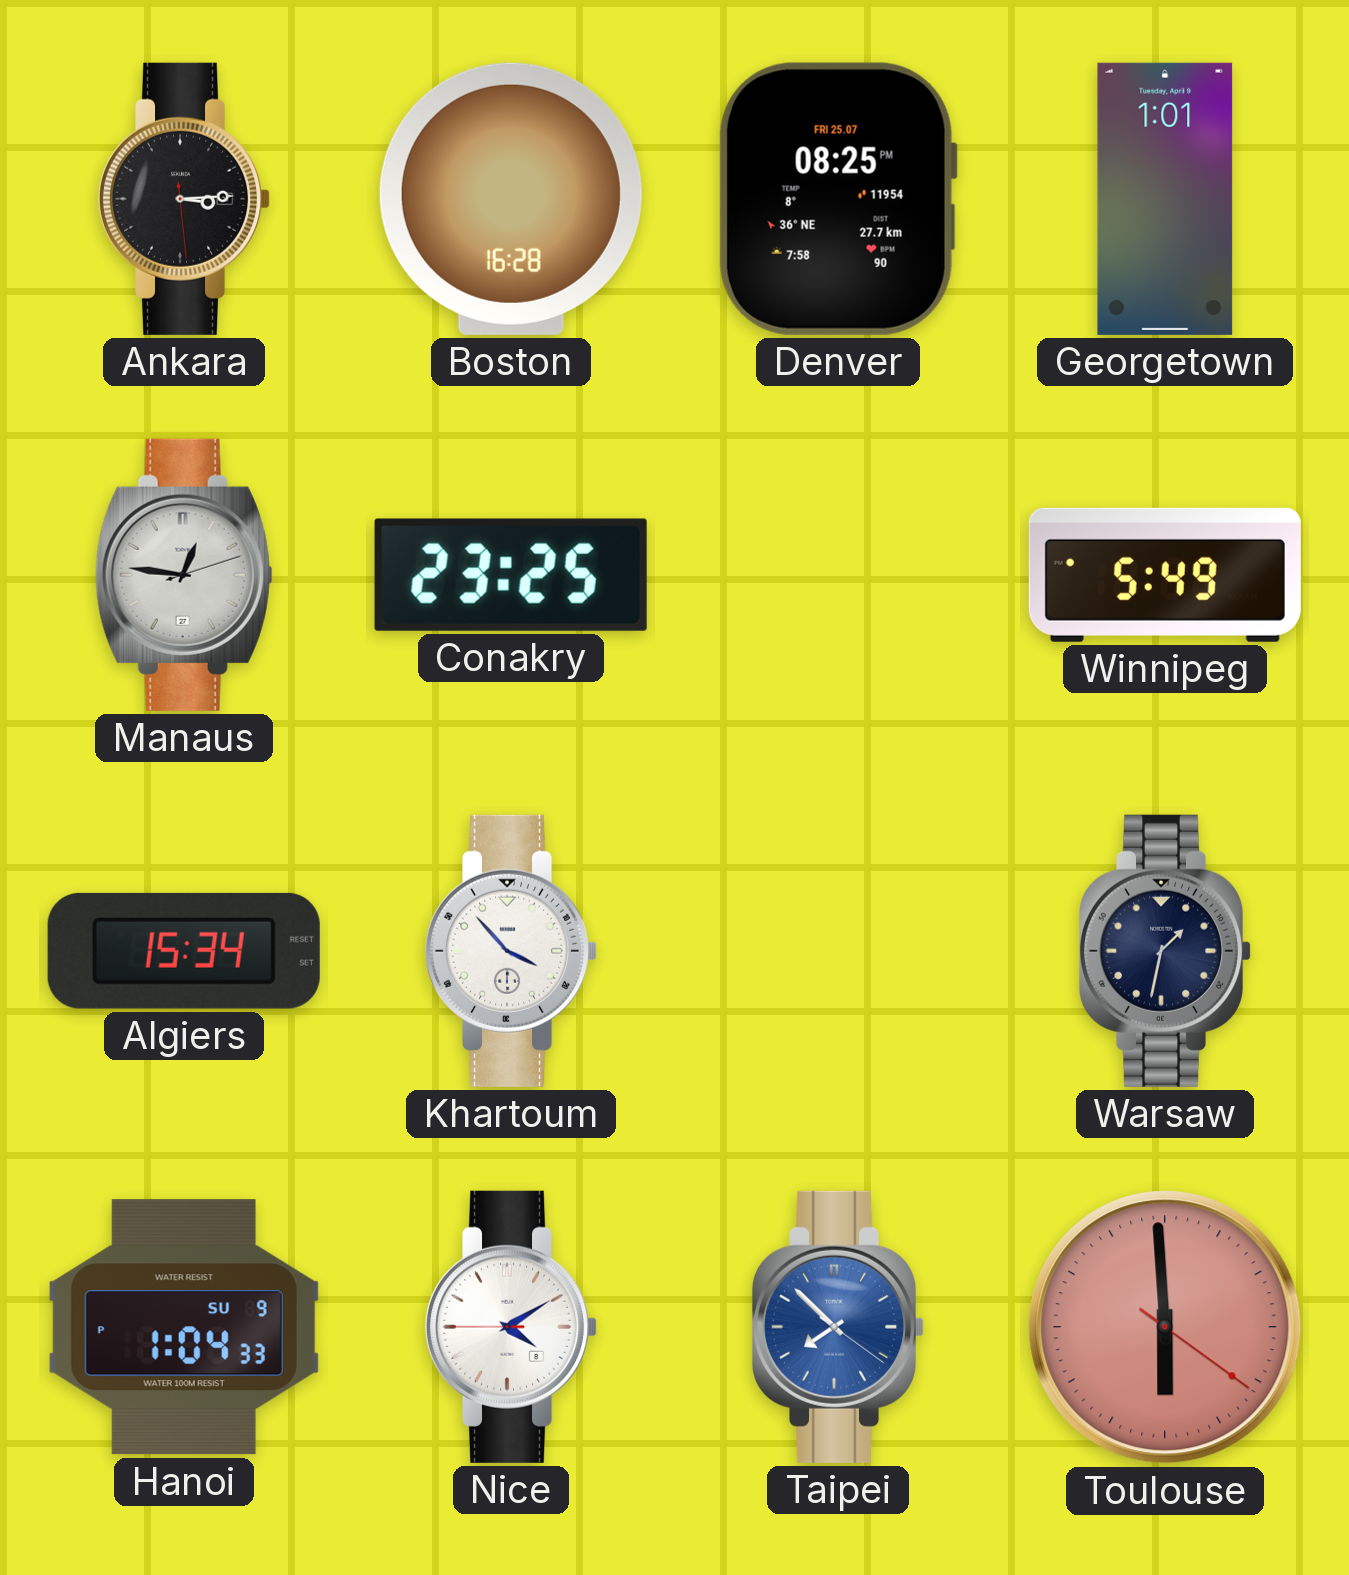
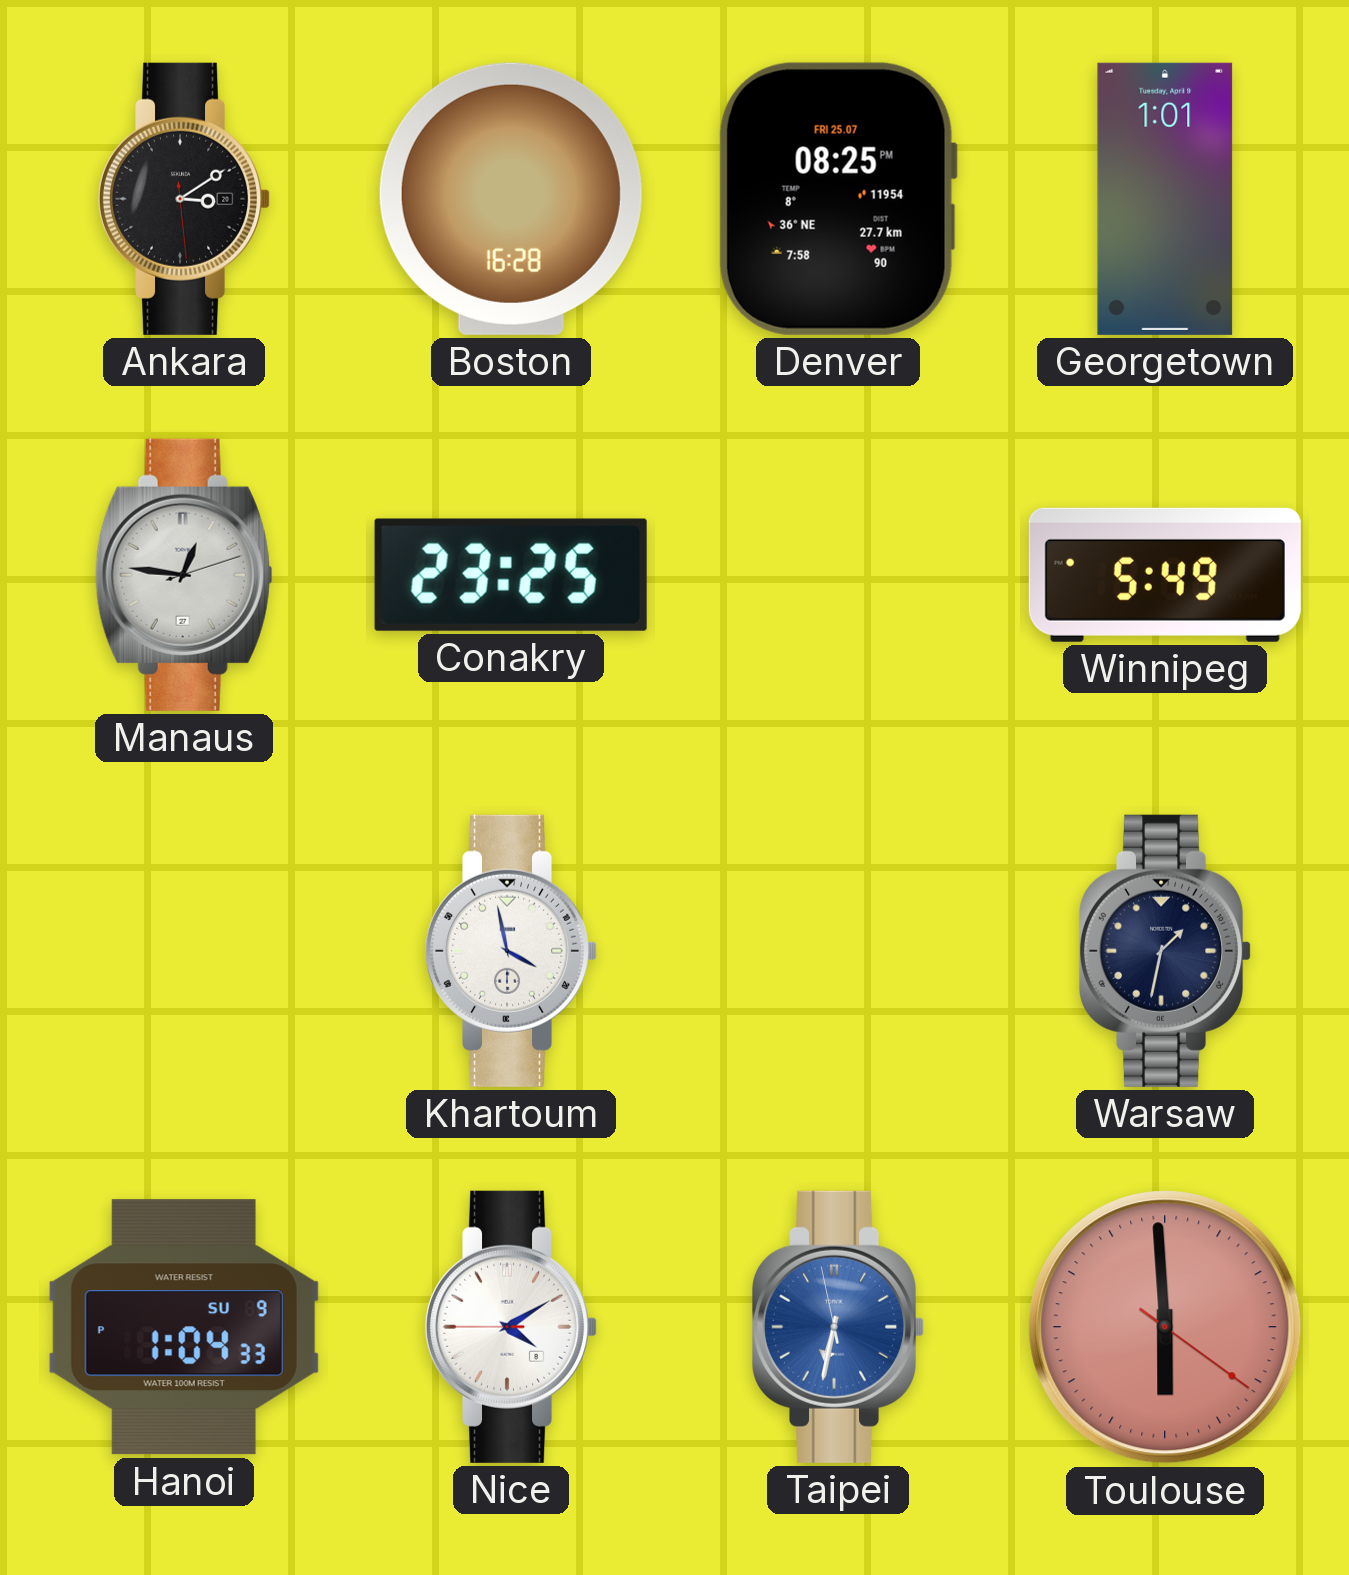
Ankara: 3:14 -> 3:09
Algiers: 15:34 -> none
Khartoum: 3:53 -> 3:58
Taipei: 7:52 -> 6:31
